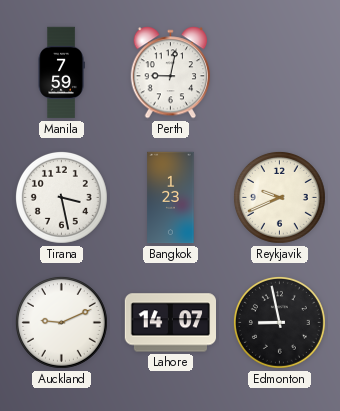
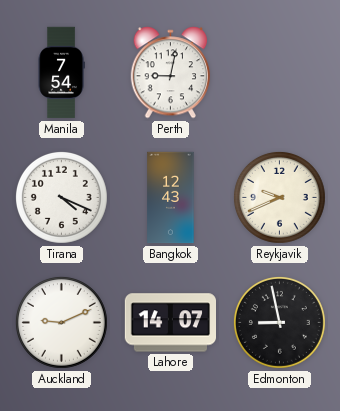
Manila: 7:59 -> 7:54
Tirana: 3:28 -> 4:19
Bangkok: 1:23 -> 12:43
